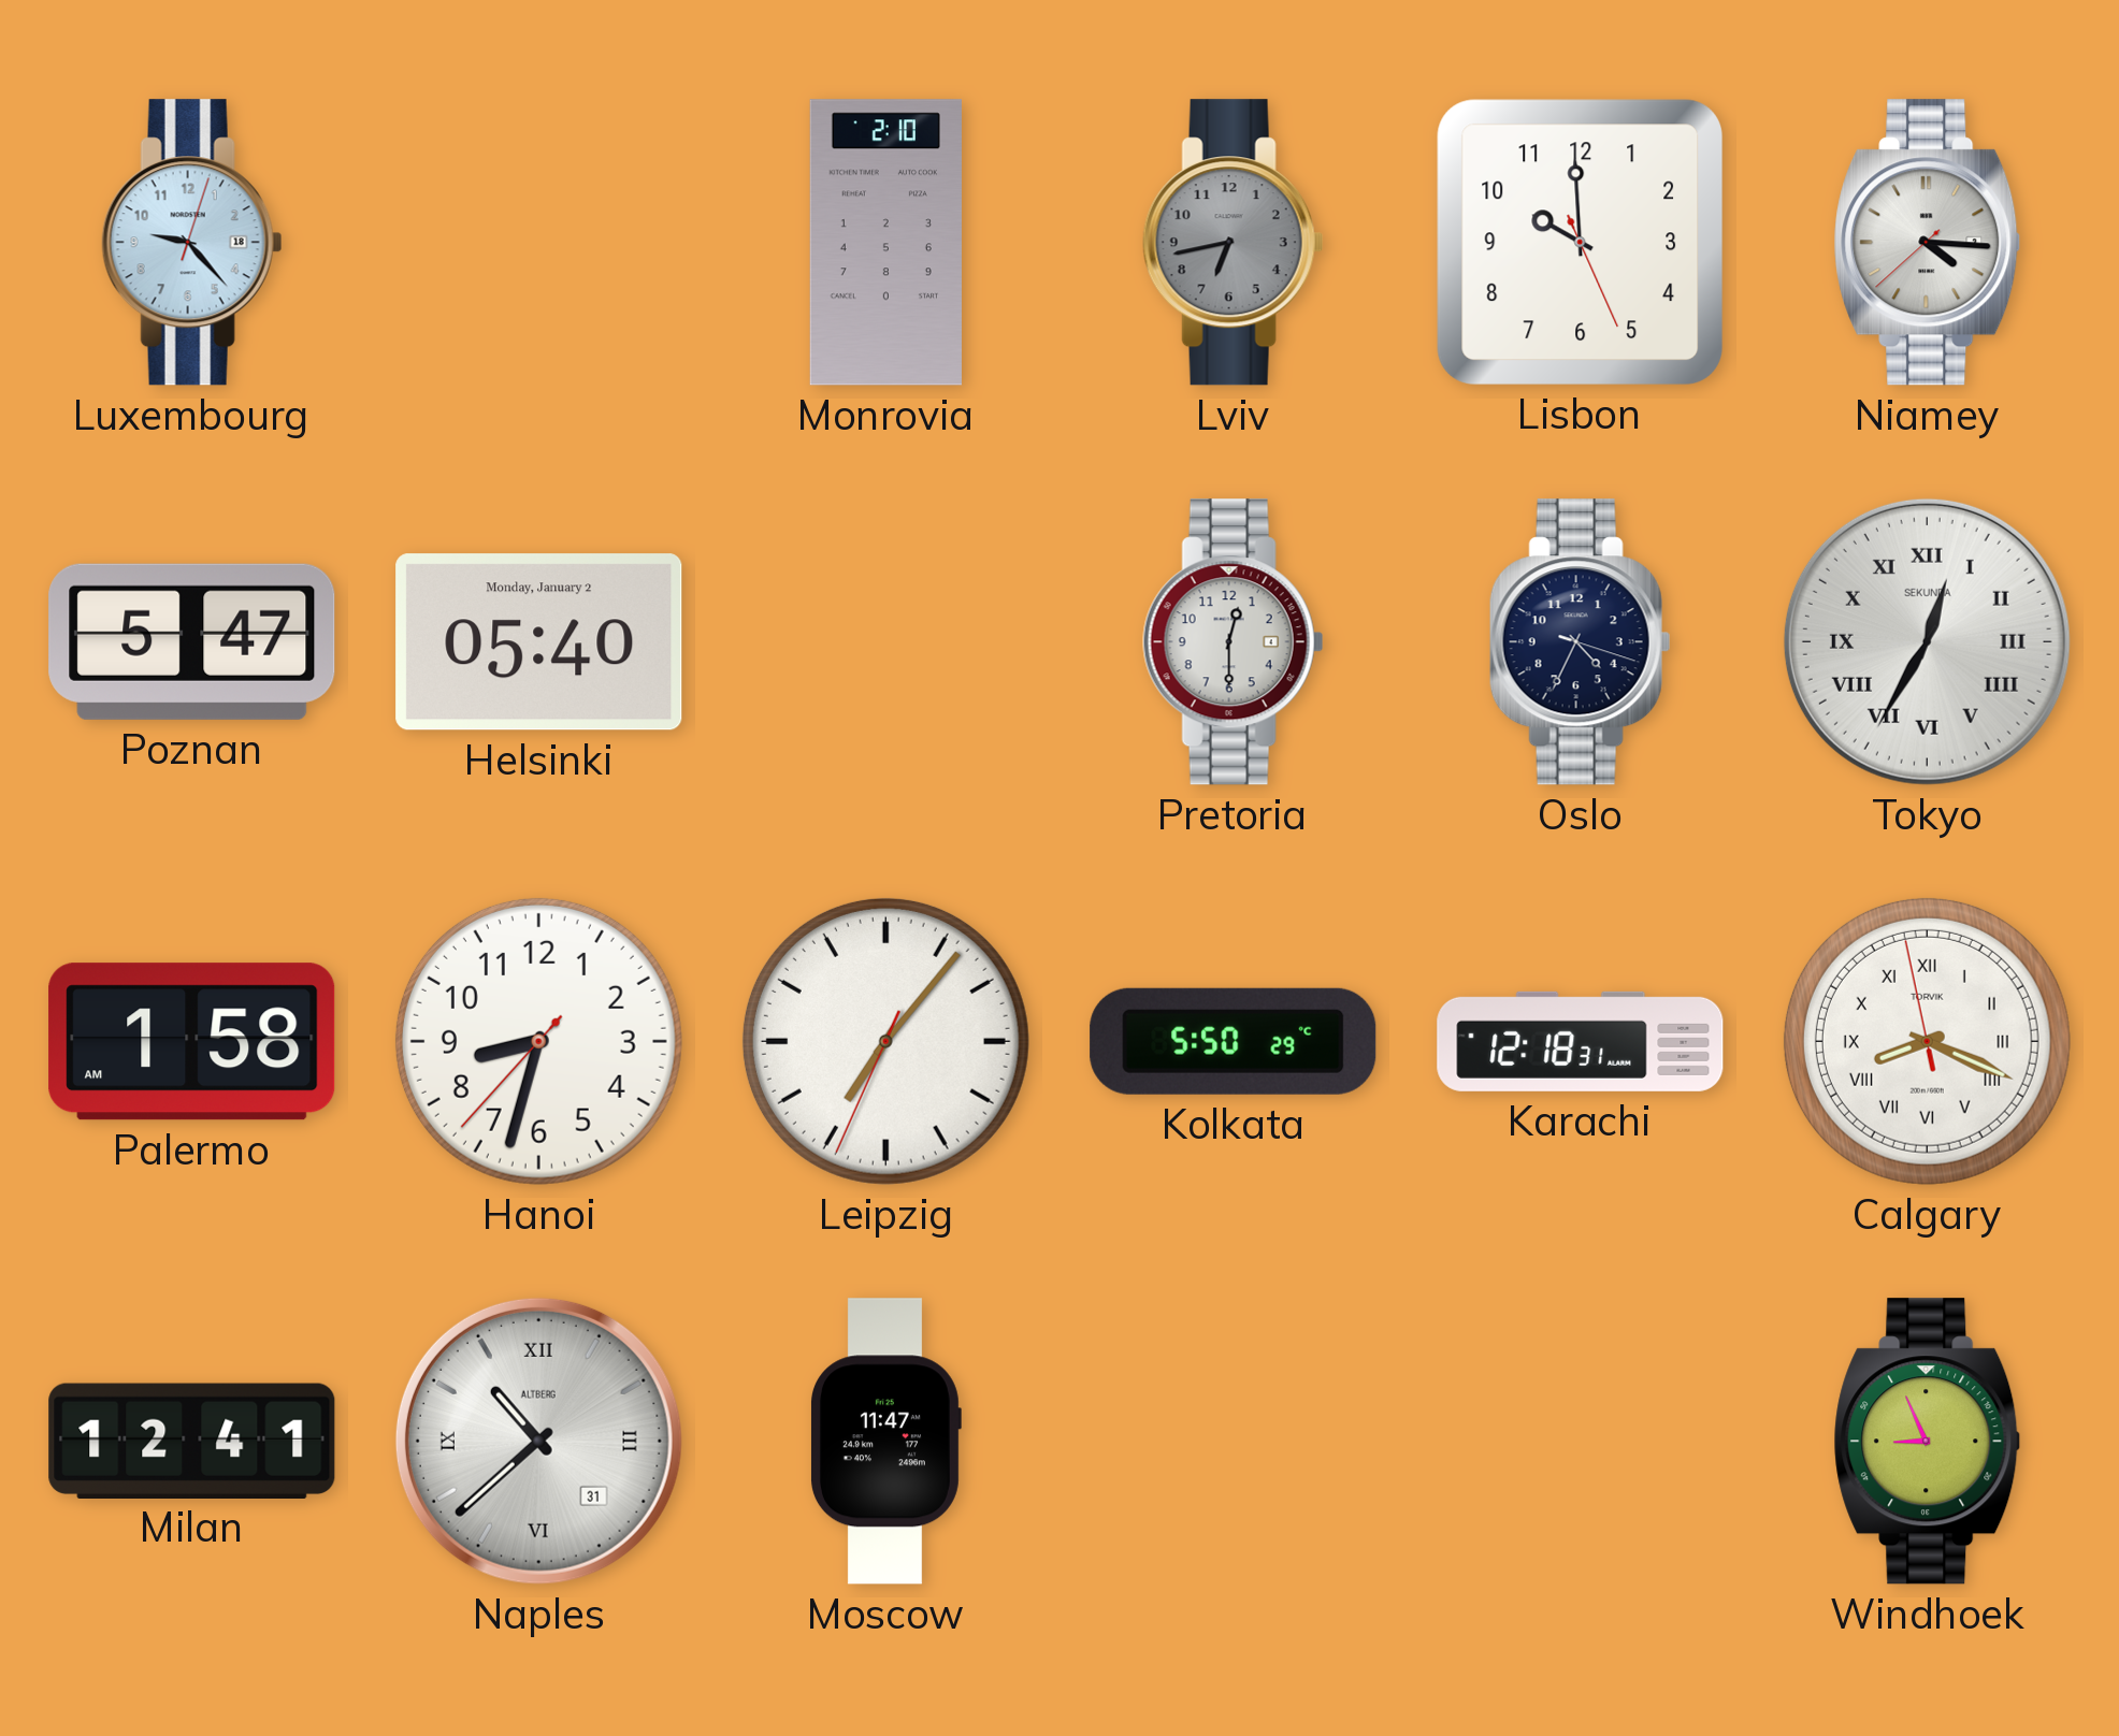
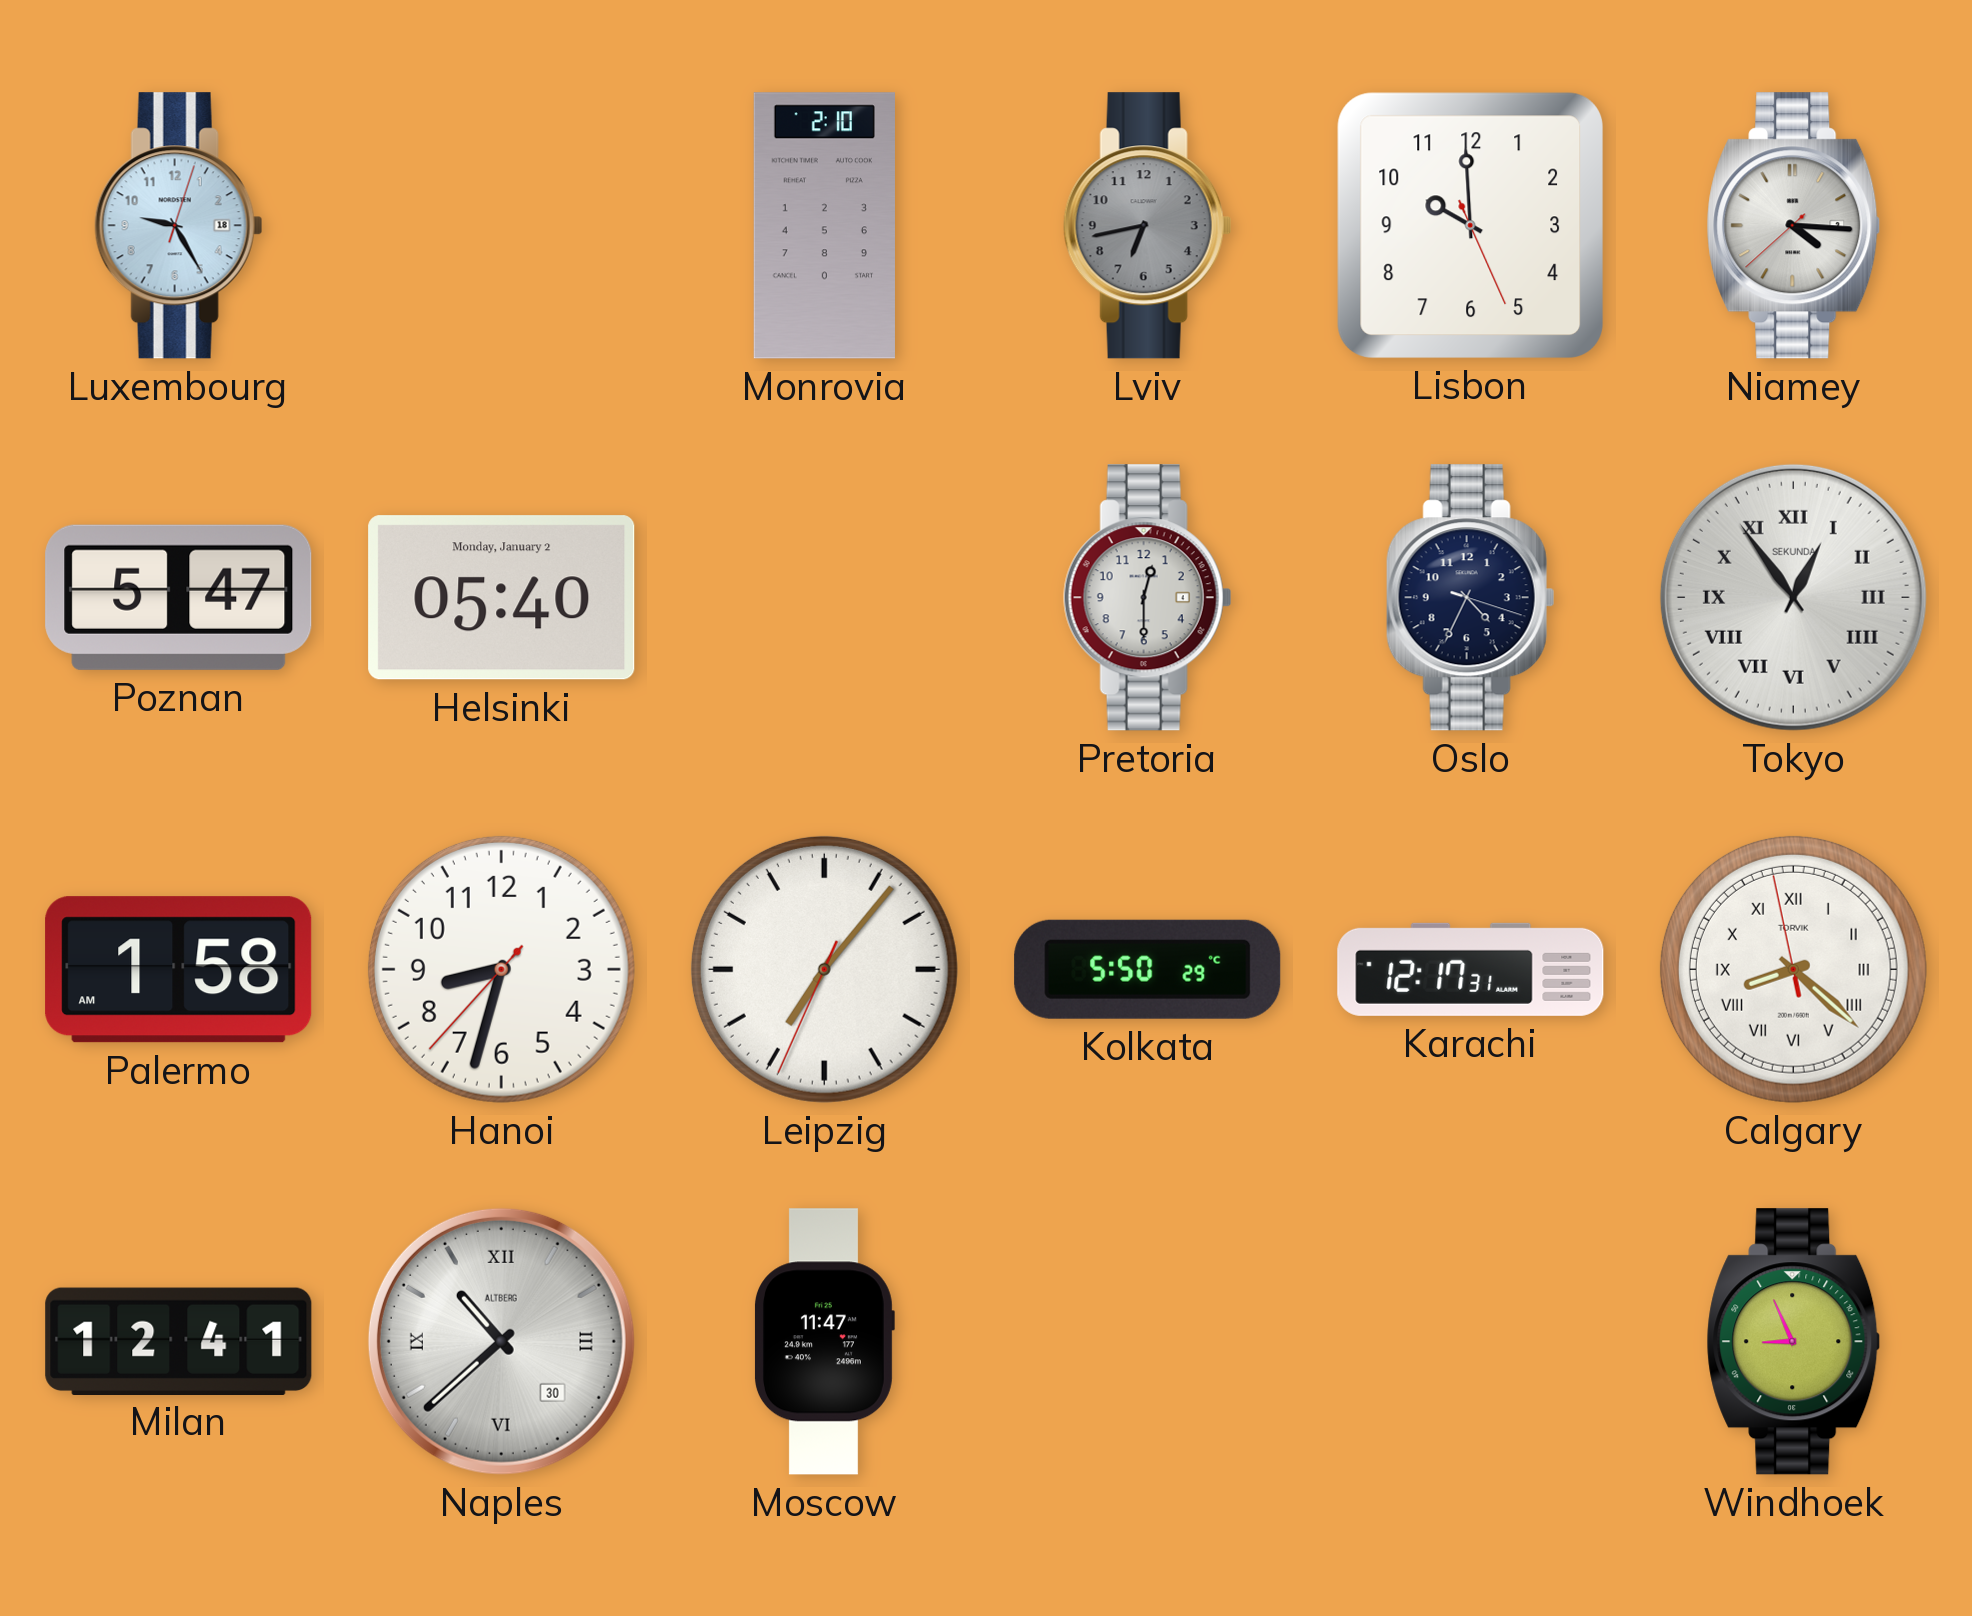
Luxembourg: 9:23 -> 9:25
Tokyo: 12:35 -> 12:54
Karachi: 12:18 -> 12:17
Calgary: 8:18 -> 8:21
Naples date: 31 -> 30
